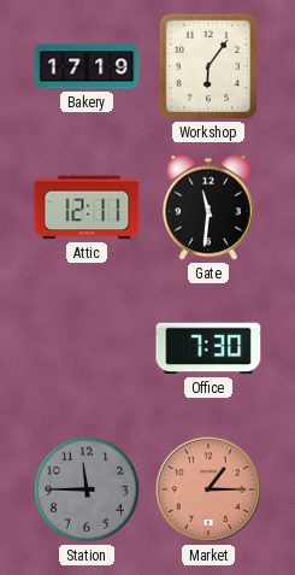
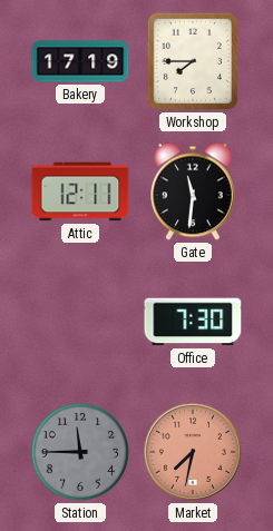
Workshop: 6:06 -> 7:45
Market: 1:15 -> 7:32
